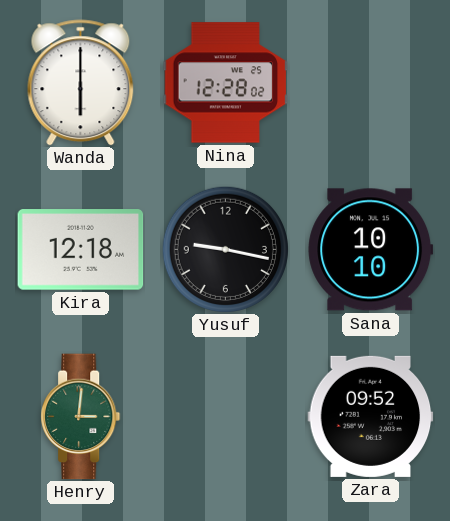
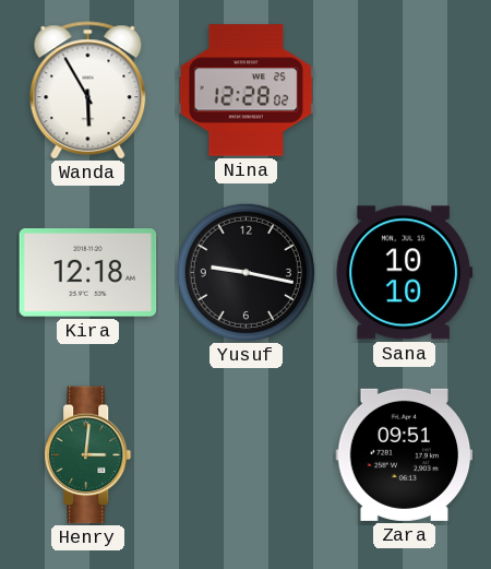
Wanda: 6:00 -> 5:55
Zara: 09:52 -> 09:51
